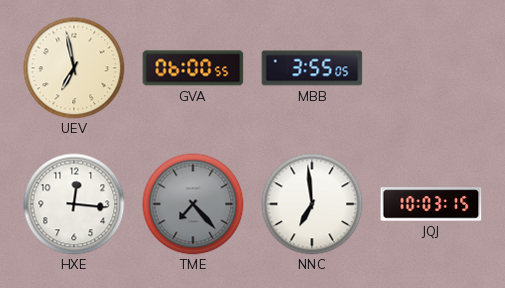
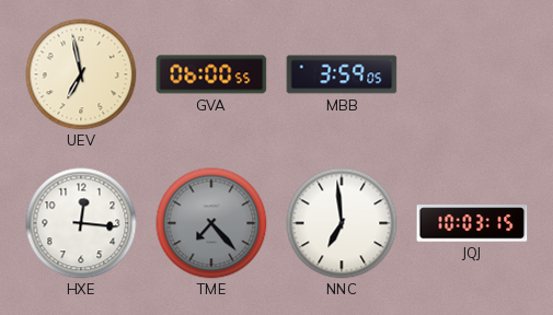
MBB: 3:55 -> 3:59
